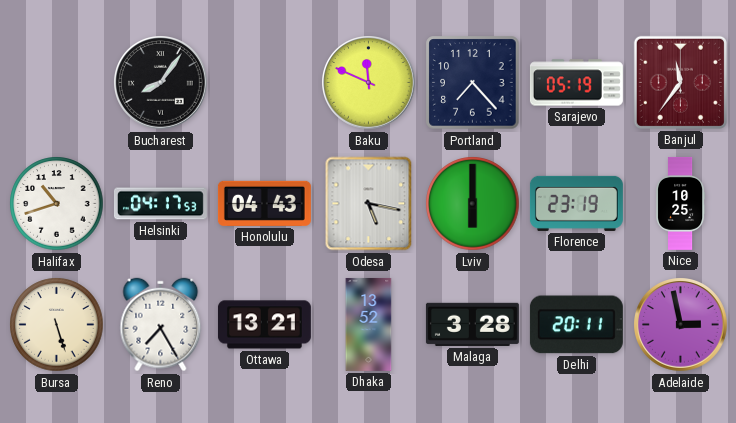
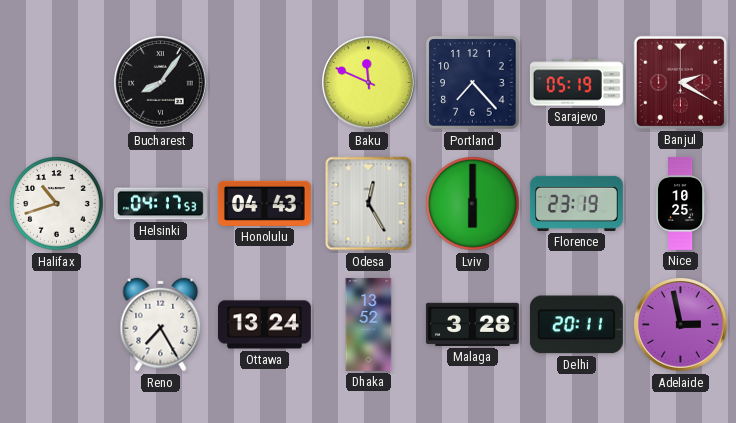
Banjul: 11:36 -> 2:20
Odesa: 5:17 -> 12:25
Bursa: 5:27 -> none
Ottawa: 13:21 -> 13:24
